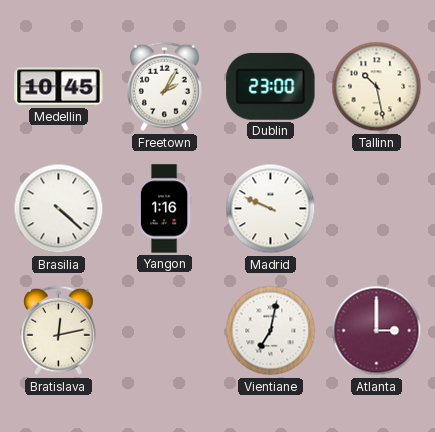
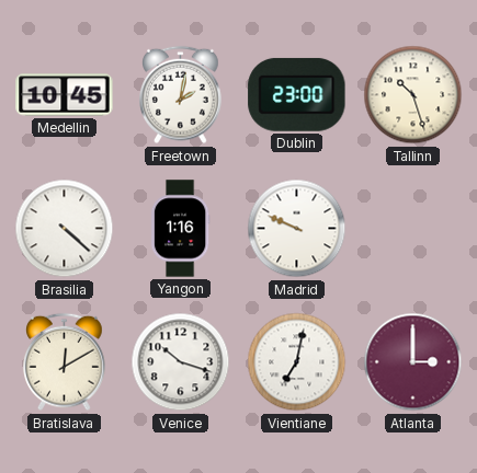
Freetown: 2:05 -> 2:02
Tallinn: 10:28 -> 10:27
Bratislava: 12:13 -> 12:10
Venice: none -> 10:18
